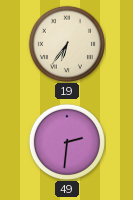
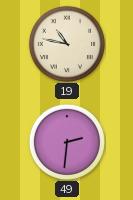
19: 6:36 -> 10:47
